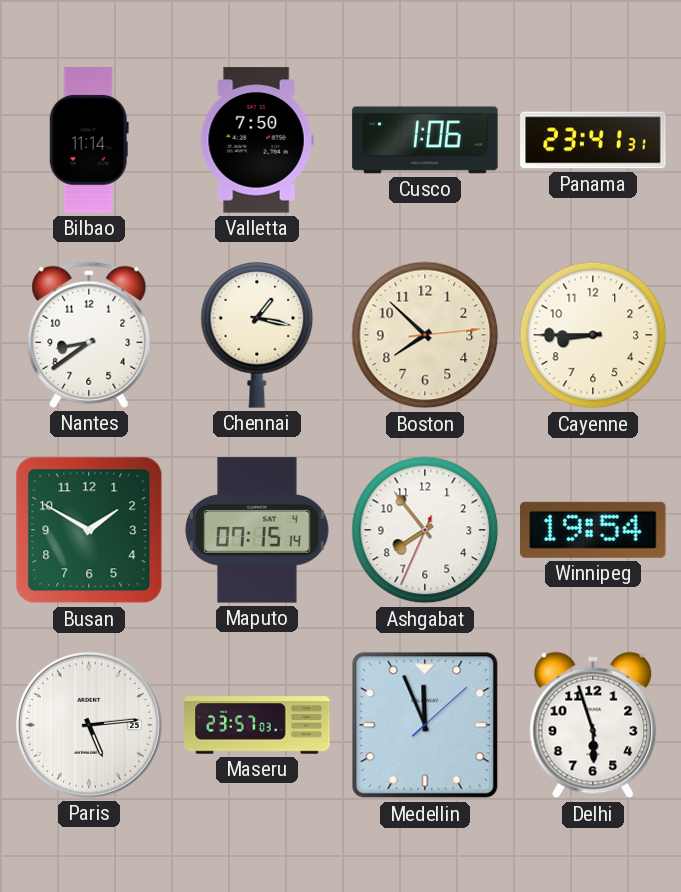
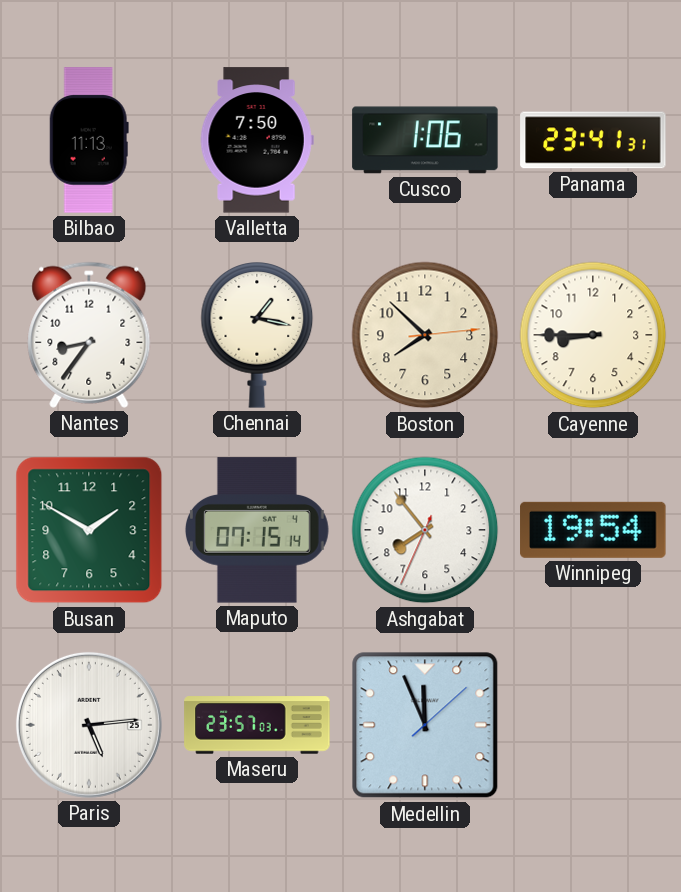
Bilbao: 11:14 -> 11:13
Nantes: 8:39 -> 8:36
Delhi: 5:57 -> none
